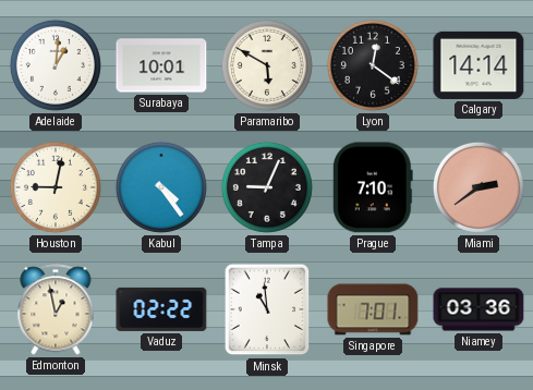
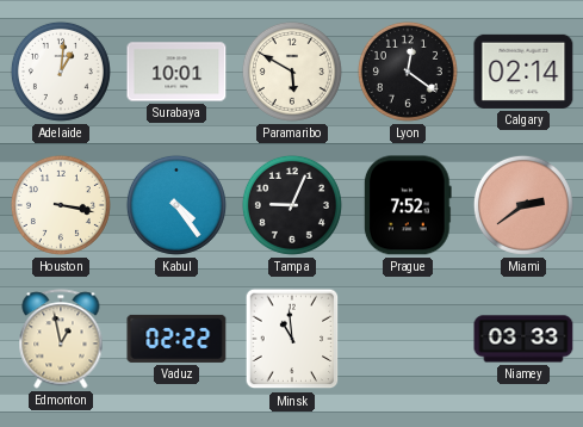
Calgary: 14:14 -> 02:14
Houston: 9:02 -> 3:17
Prague: 7:10 -> 7:52
Singapore: 7:01 -> none
Niamey: 03:36 -> 03:33
